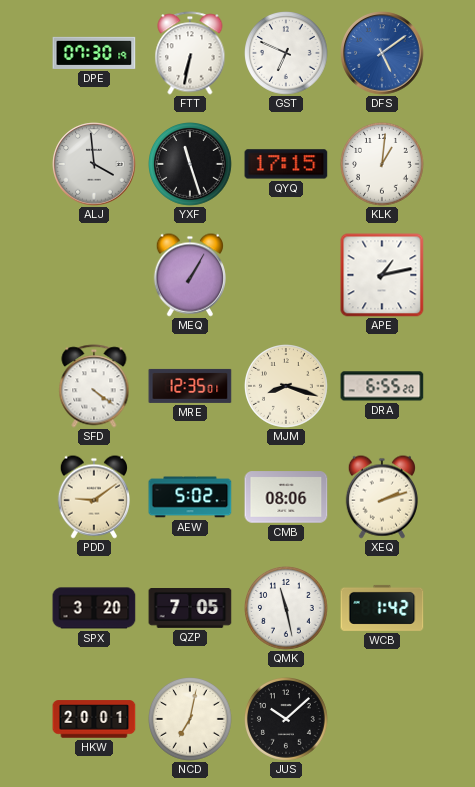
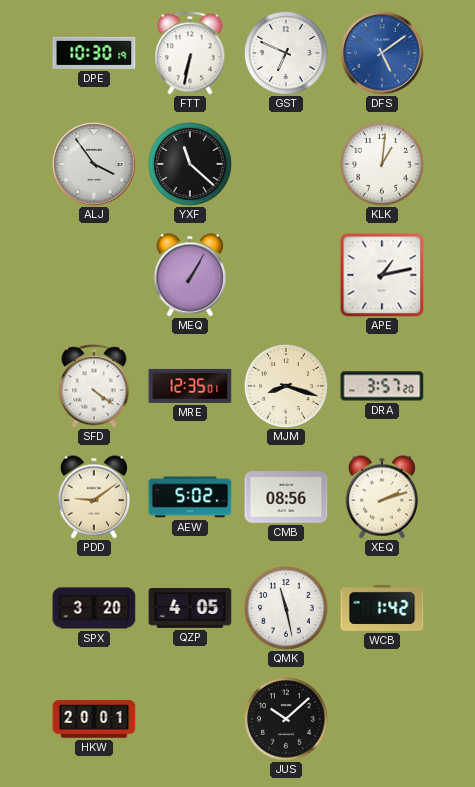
DPE: 07:30 -> 10:30
ALJ: 3:59 -> 3:54
YXF: 11:27 -> 11:22
QYQ: 17:15 -> none
DRA: 6:55 -> 3:57
CMB: 08:06 -> 08:56
QZP: 7:05 -> 4:05
NCD: 7:02 -> none
